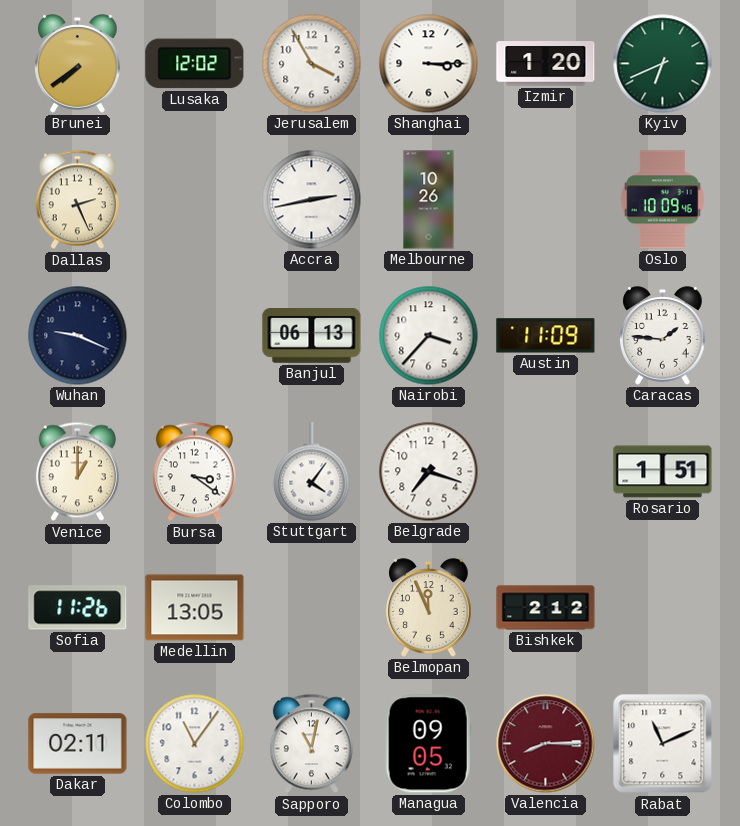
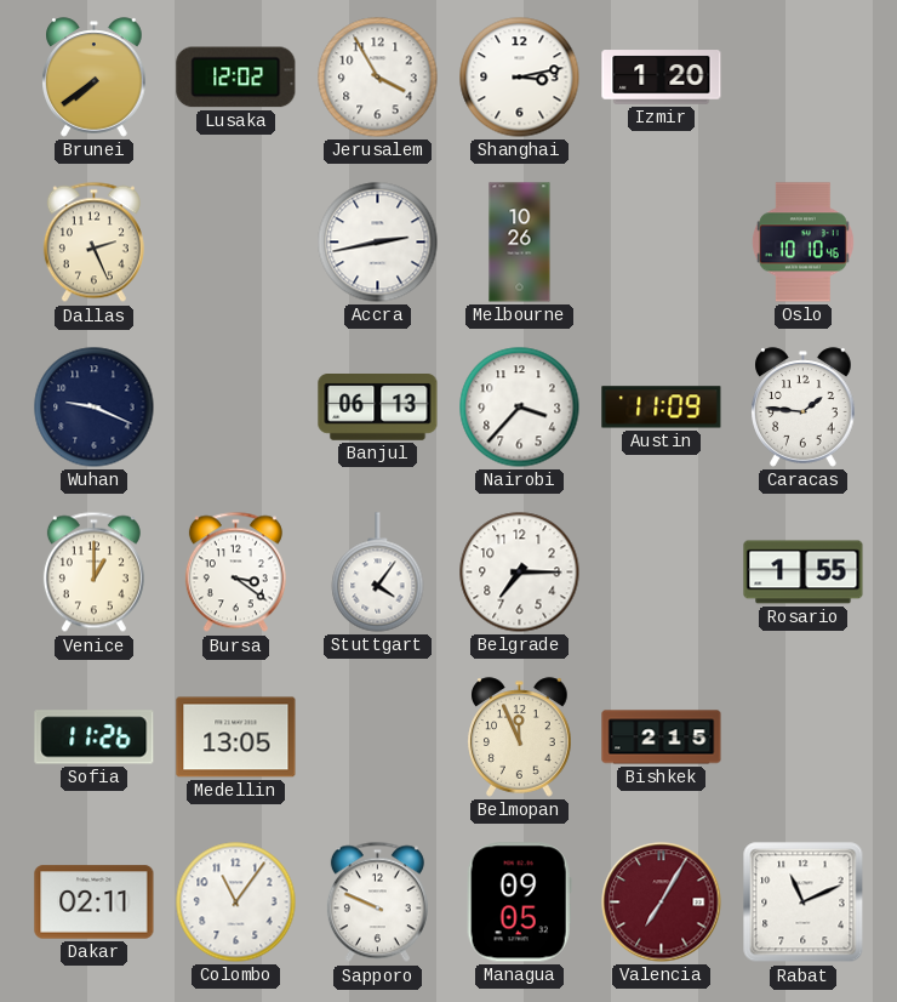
Shanghai: 3:15 -> 3:13
Kyiv: 6:41 -> none
Oslo: 10:09 -> 10:10
Belgrade: 7:18 -> 7:15
Rosario: 1:51 -> 1:55
Bishkek: 2:12 -> 2:15
Sapporo: 11:02 -> 9:49
Valencia: 8:15 -> 7:05
